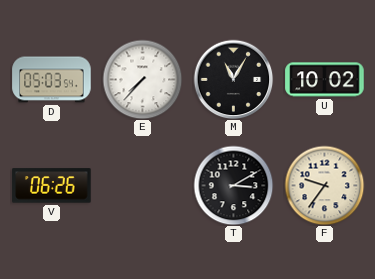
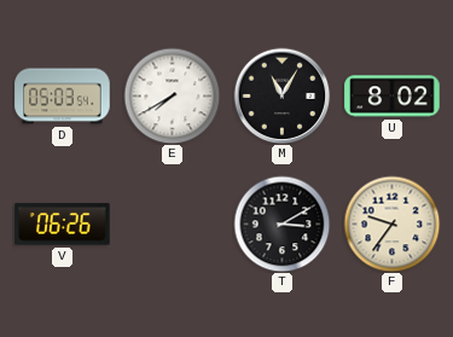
E: 7:37 -> 7:40
U: 10:02 -> 8:02
